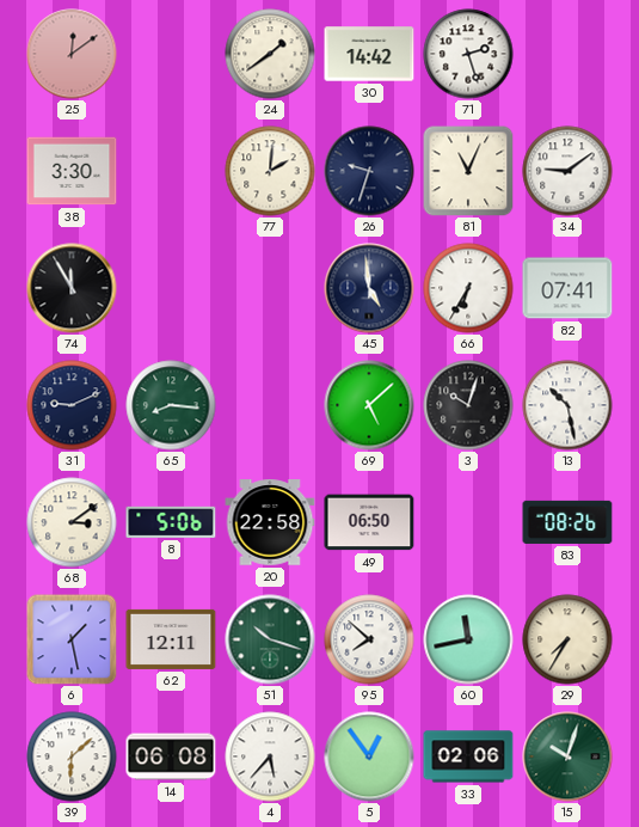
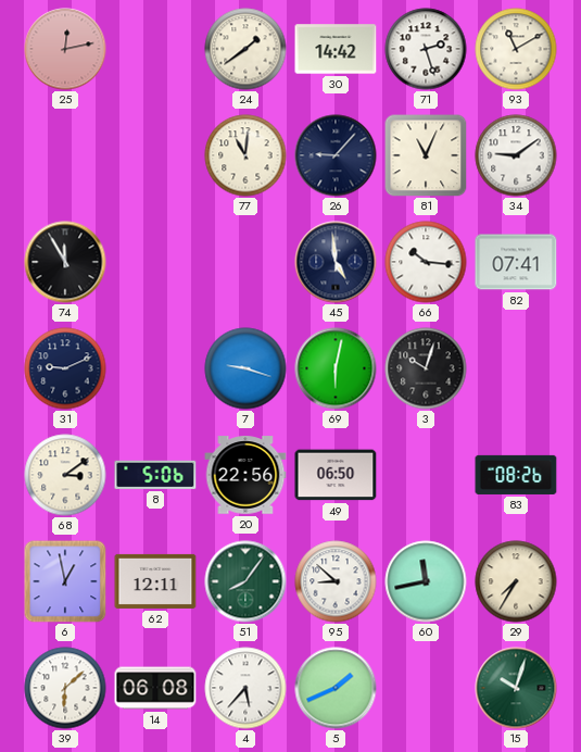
25: 12:09 -> 12:13
93: none -> 11:10
38: 3:30 -> none
77: 2:01 -> 11:01
26: 9:33 -> 9:07
66: 6:35 -> 10:16
65: 8:16 -> none
7: none -> 9:18
69: 5:08 -> 6:02
13: 10:28 -> none
20: 22:58 -> 22:56
6: 1:28 -> 12:58
51: 10:18 -> 8:06
95: 7:52 -> 8:52
5: 12:54 -> 1:41
33: 02:06 -> none
